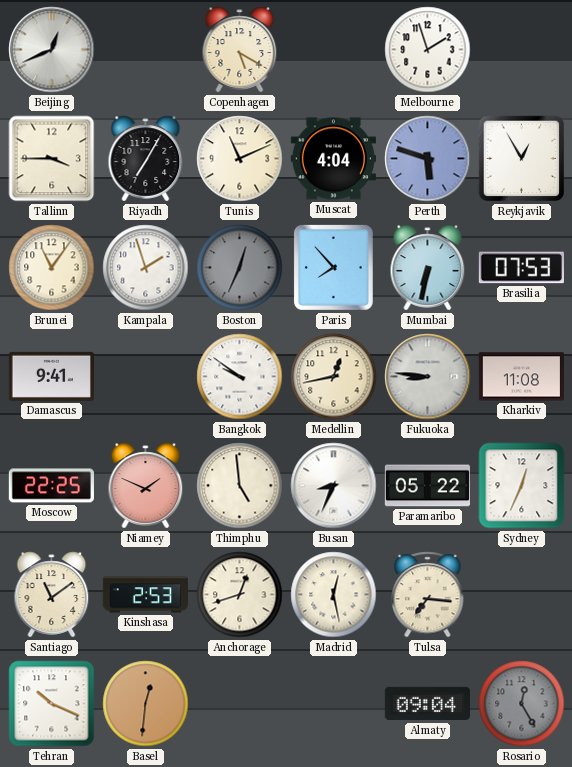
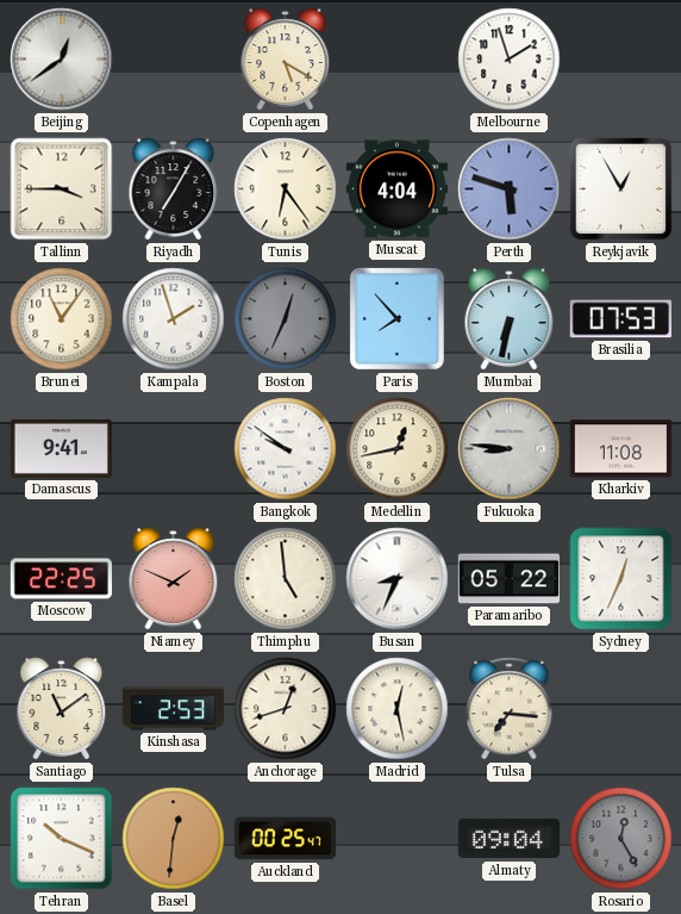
Beijing: 12:41 -> 12:39
Tunis: 11:11 -> 6:24
Auckland: none -> 00:25
